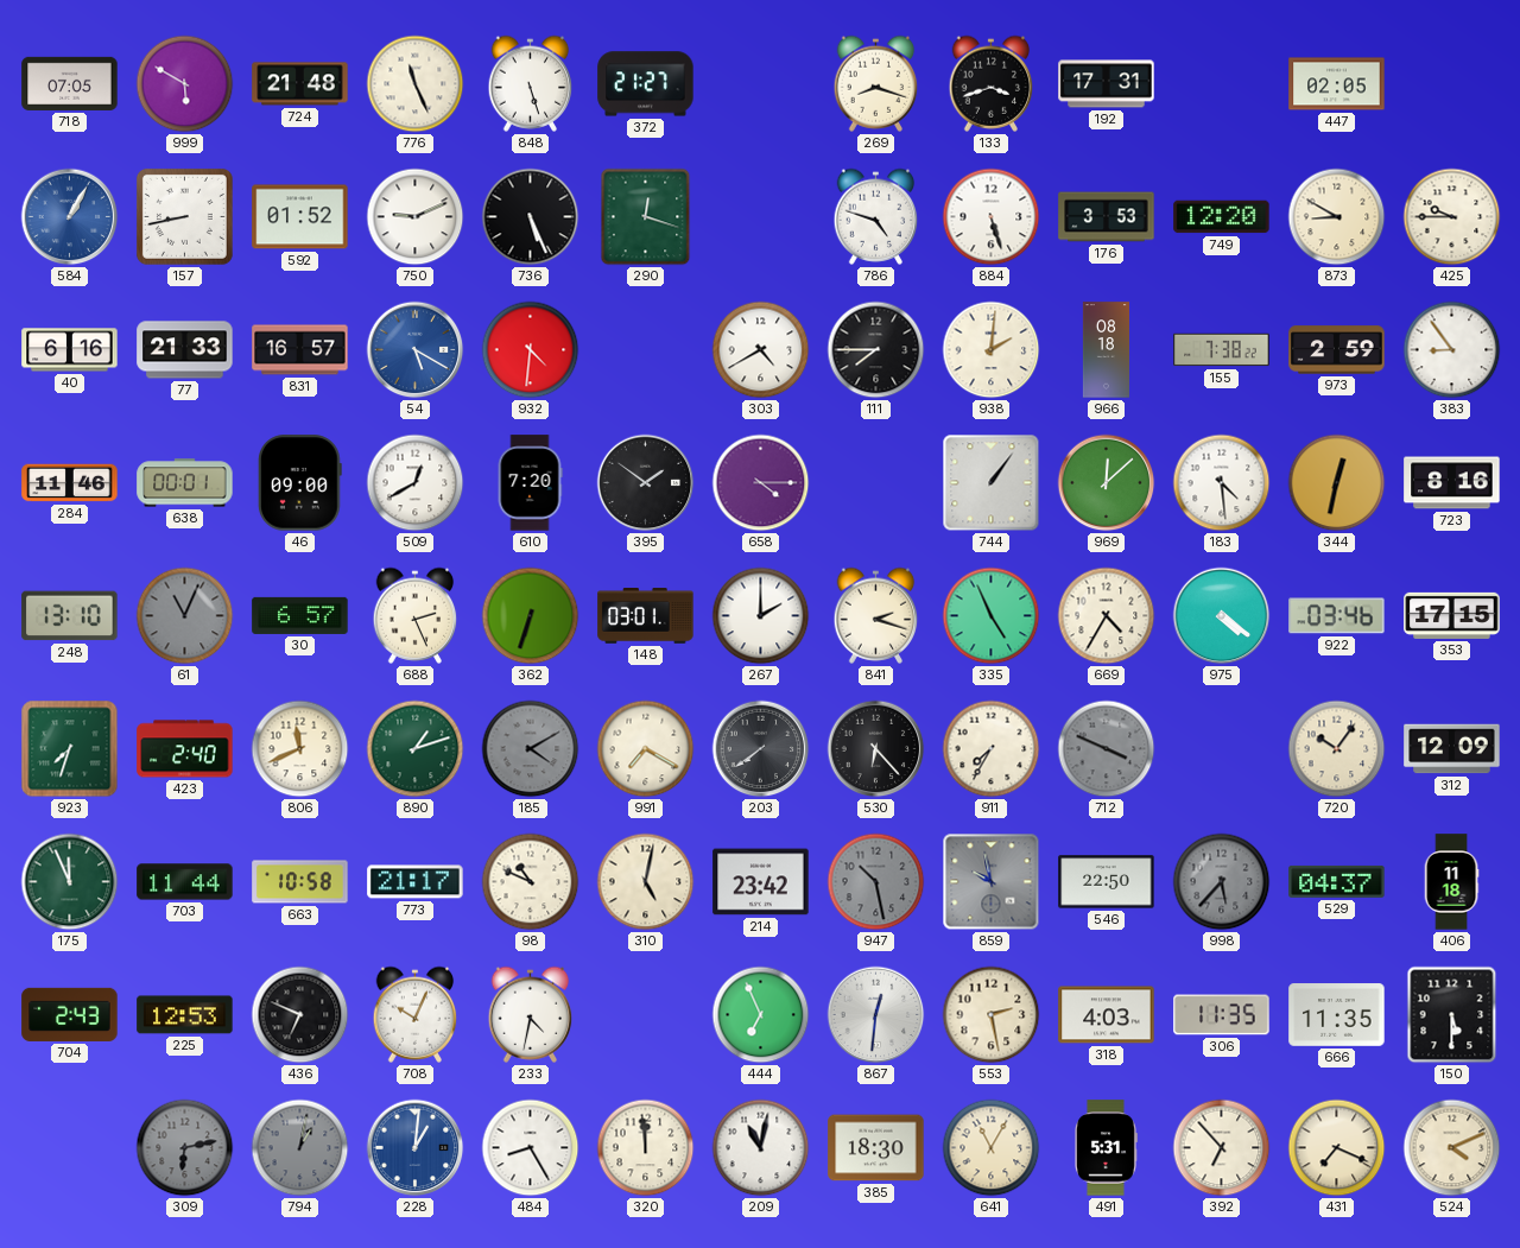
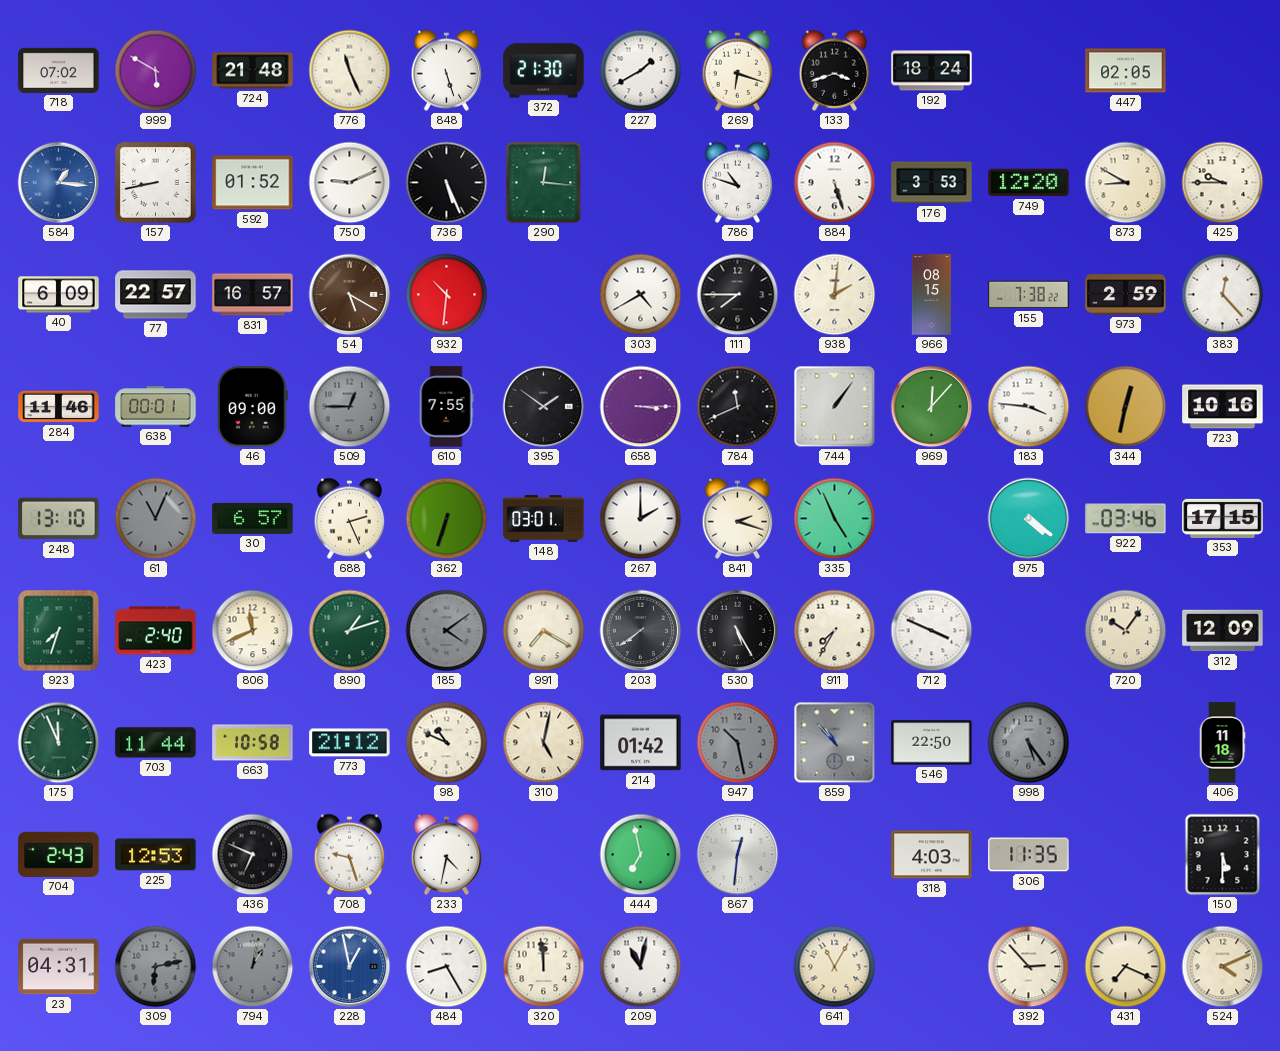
718: 07:05 -> 07:02
372: 21:27 -> 21:30
227: none -> 1:40
269: 8:18 -> 6:18
192: 17:31 -> 18:24
584: 1:05 -> 1:16
290: 12:18 -> 12:16
786: 4:48 -> 10:48
40: 6:16 -> 6:09
77: 21:33 -> 22:57
54 dial: blue -> brown
932: 4:31 -> 10:31
966: 08:18 -> 08:15
383: 8:54 -> 12:23
509: 12:40 -> 12:45
509 dial: white -> grey
610: 7:20 -> 7:55
658: 4:15 -> 3:15
784: none -> 11:41
969: 12:08 -> 12:07
183: 4:29 -> 3:46
723: 8:16 -> 10:16
669: 4:35 -> none
185: 4:10 -> 4:09
530: 6:23 -> 5:25
712 dial: grey -> white
773: 21:17 -> 21:12
214: 23:42 -> 01:42
859: 9:58 -> 10:53
998: 5:37 -> 5:24
529: 04:37 -> none
708: 10:04 -> 9:27
444: 6:56 -> 6:58
553: 2:28 -> none
666: 11:35 -> none
23: none -> 04:31
228: 1:01 -> 12:58
385: 18:30 -> none
491: 5:31 -> none
392: 6:53 -> 2:53
